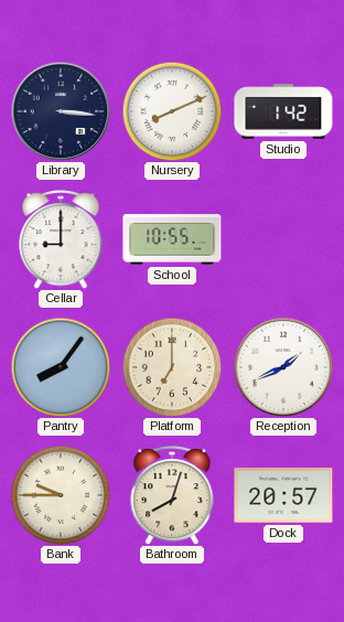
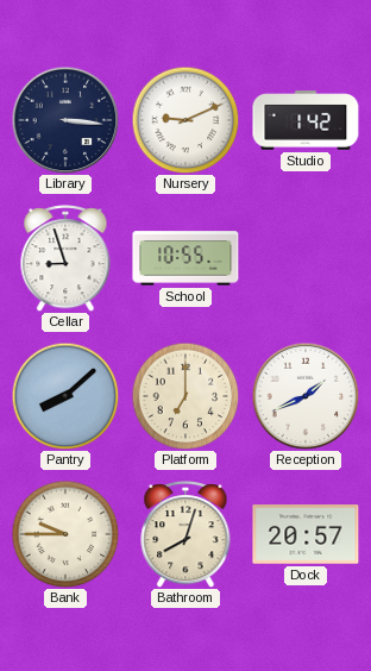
Nursery: 8:11 -> 9:11
Cellar: 9:00 -> 8:57
Pantry: 8:06 -> 8:08
